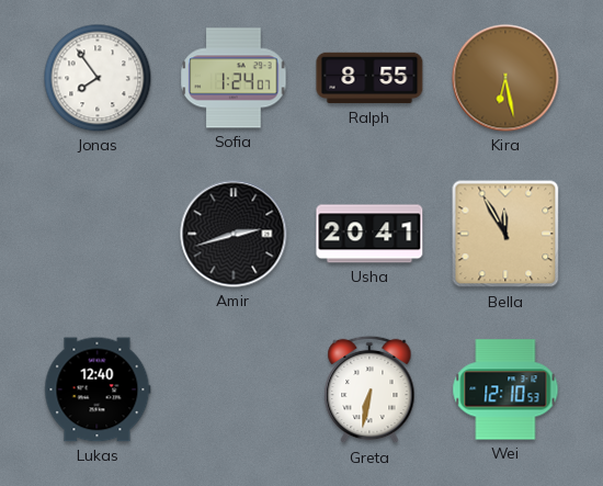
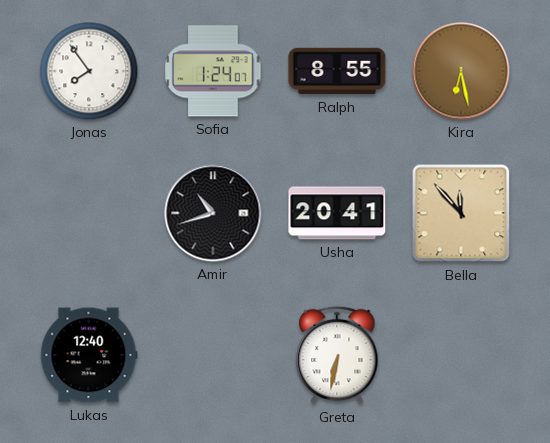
Amir: 2:42 -> 10:42
Bella: 11:55 -> 11:53
Wei: 12:10 -> none
